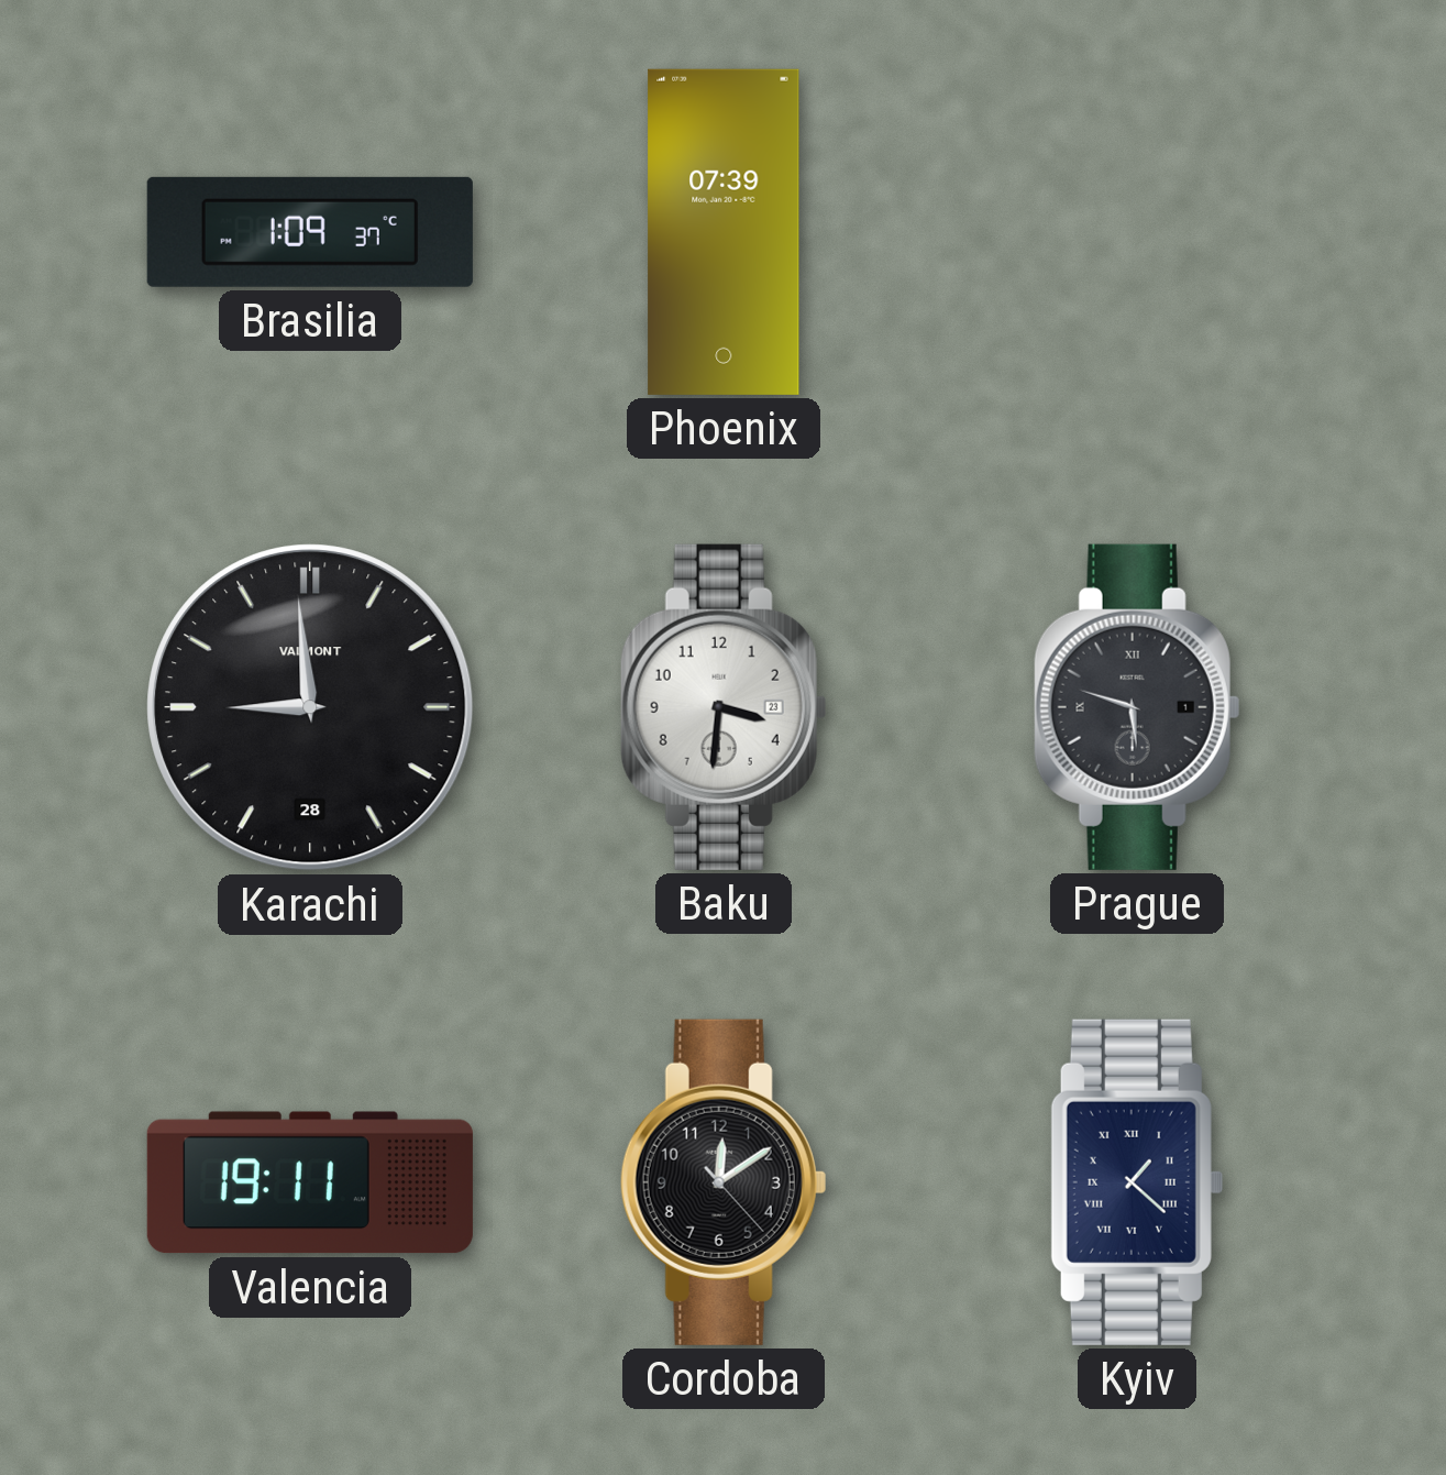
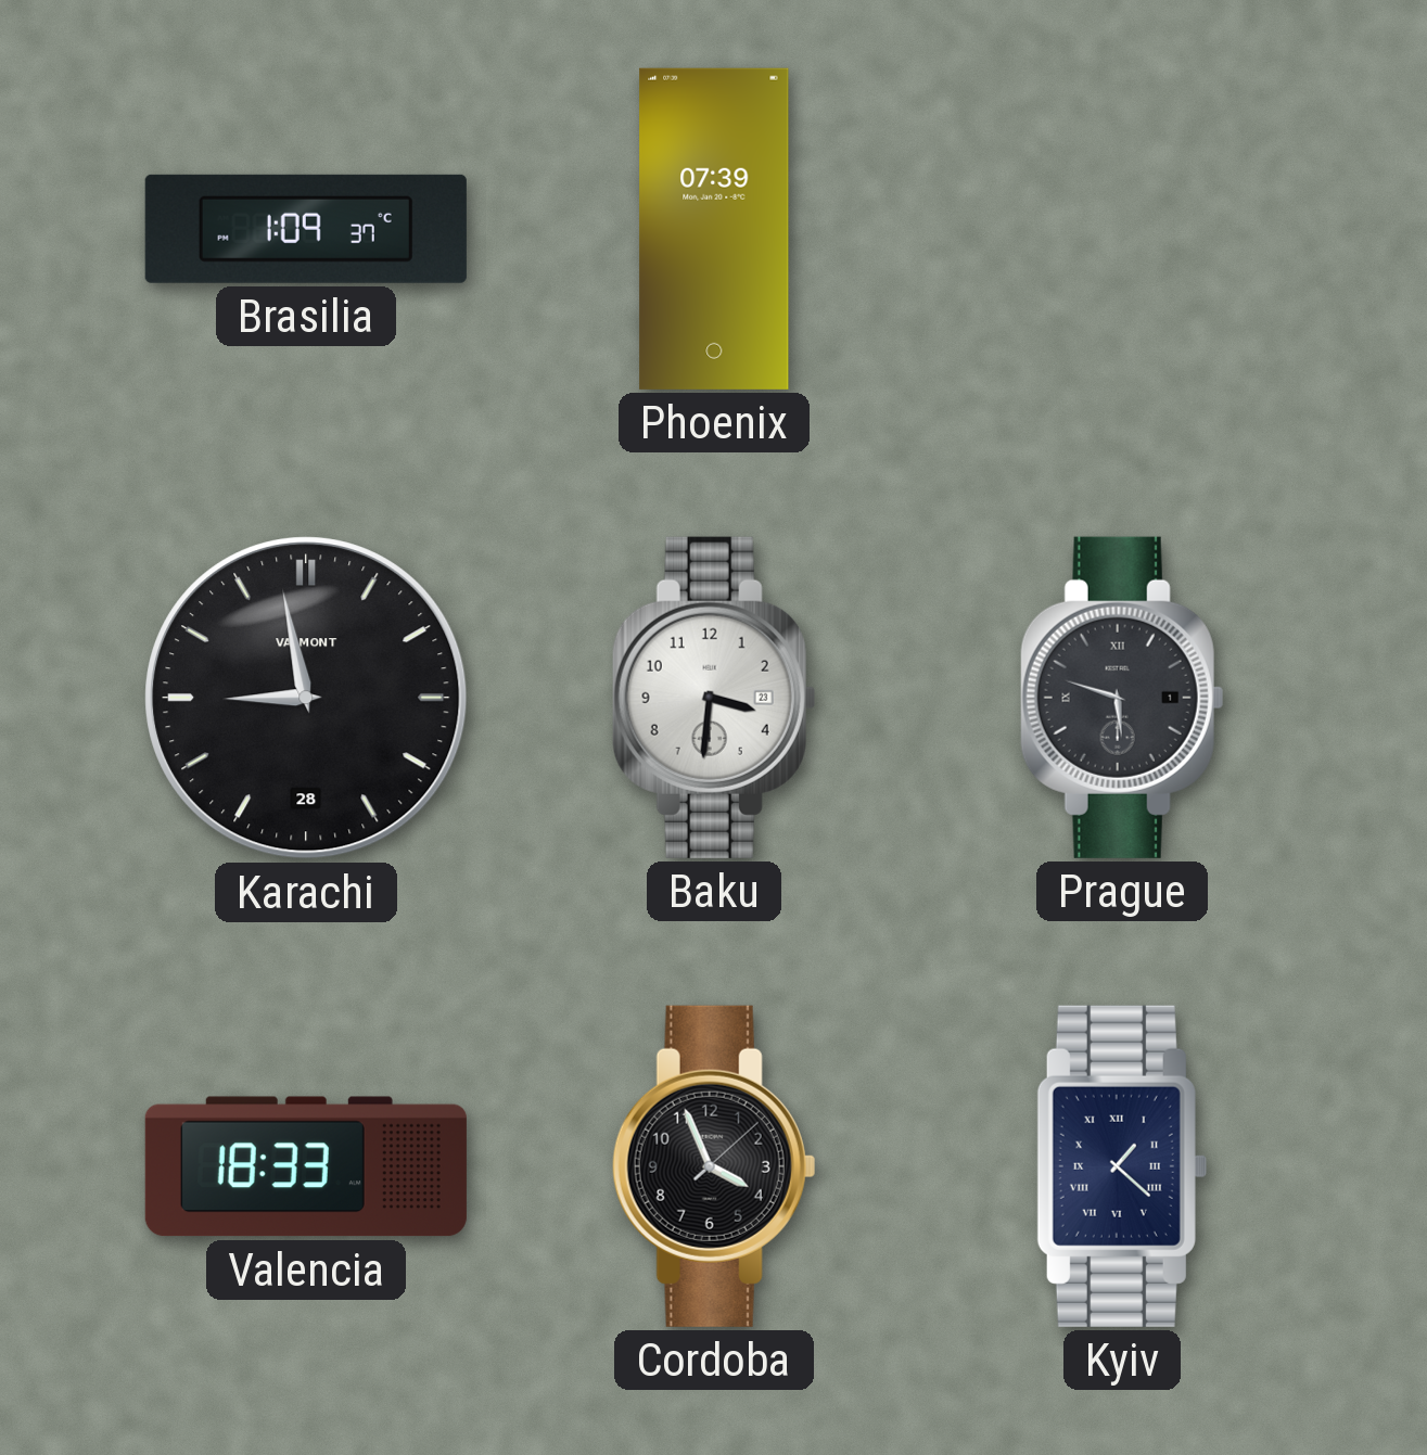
Karachi: 8:59 -> 8:58
Valencia: 19:11 -> 18:33
Cordoba: 12:09 -> 3:56
